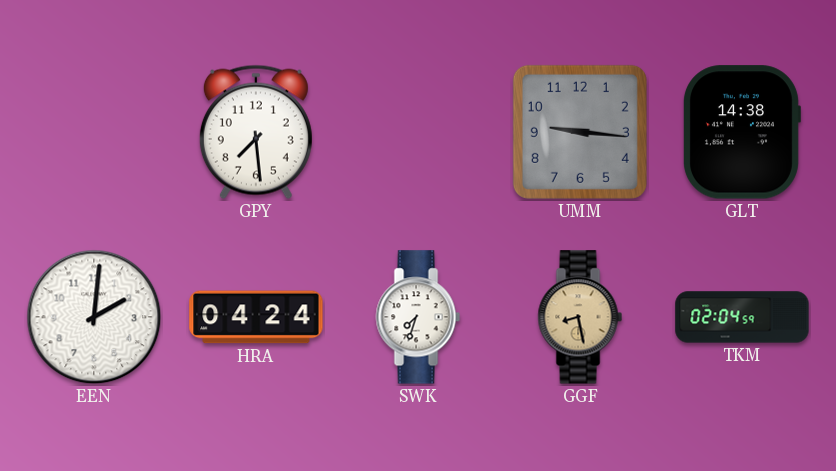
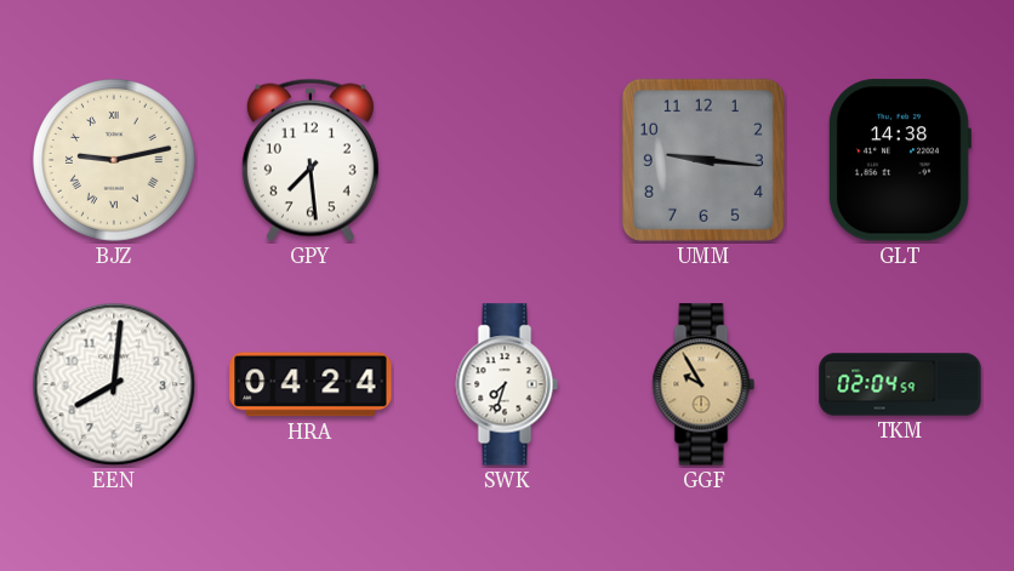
BJZ: none -> 9:13
EEN: 2:01 -> 8:01
GGF: 8:28 -> 9:55
